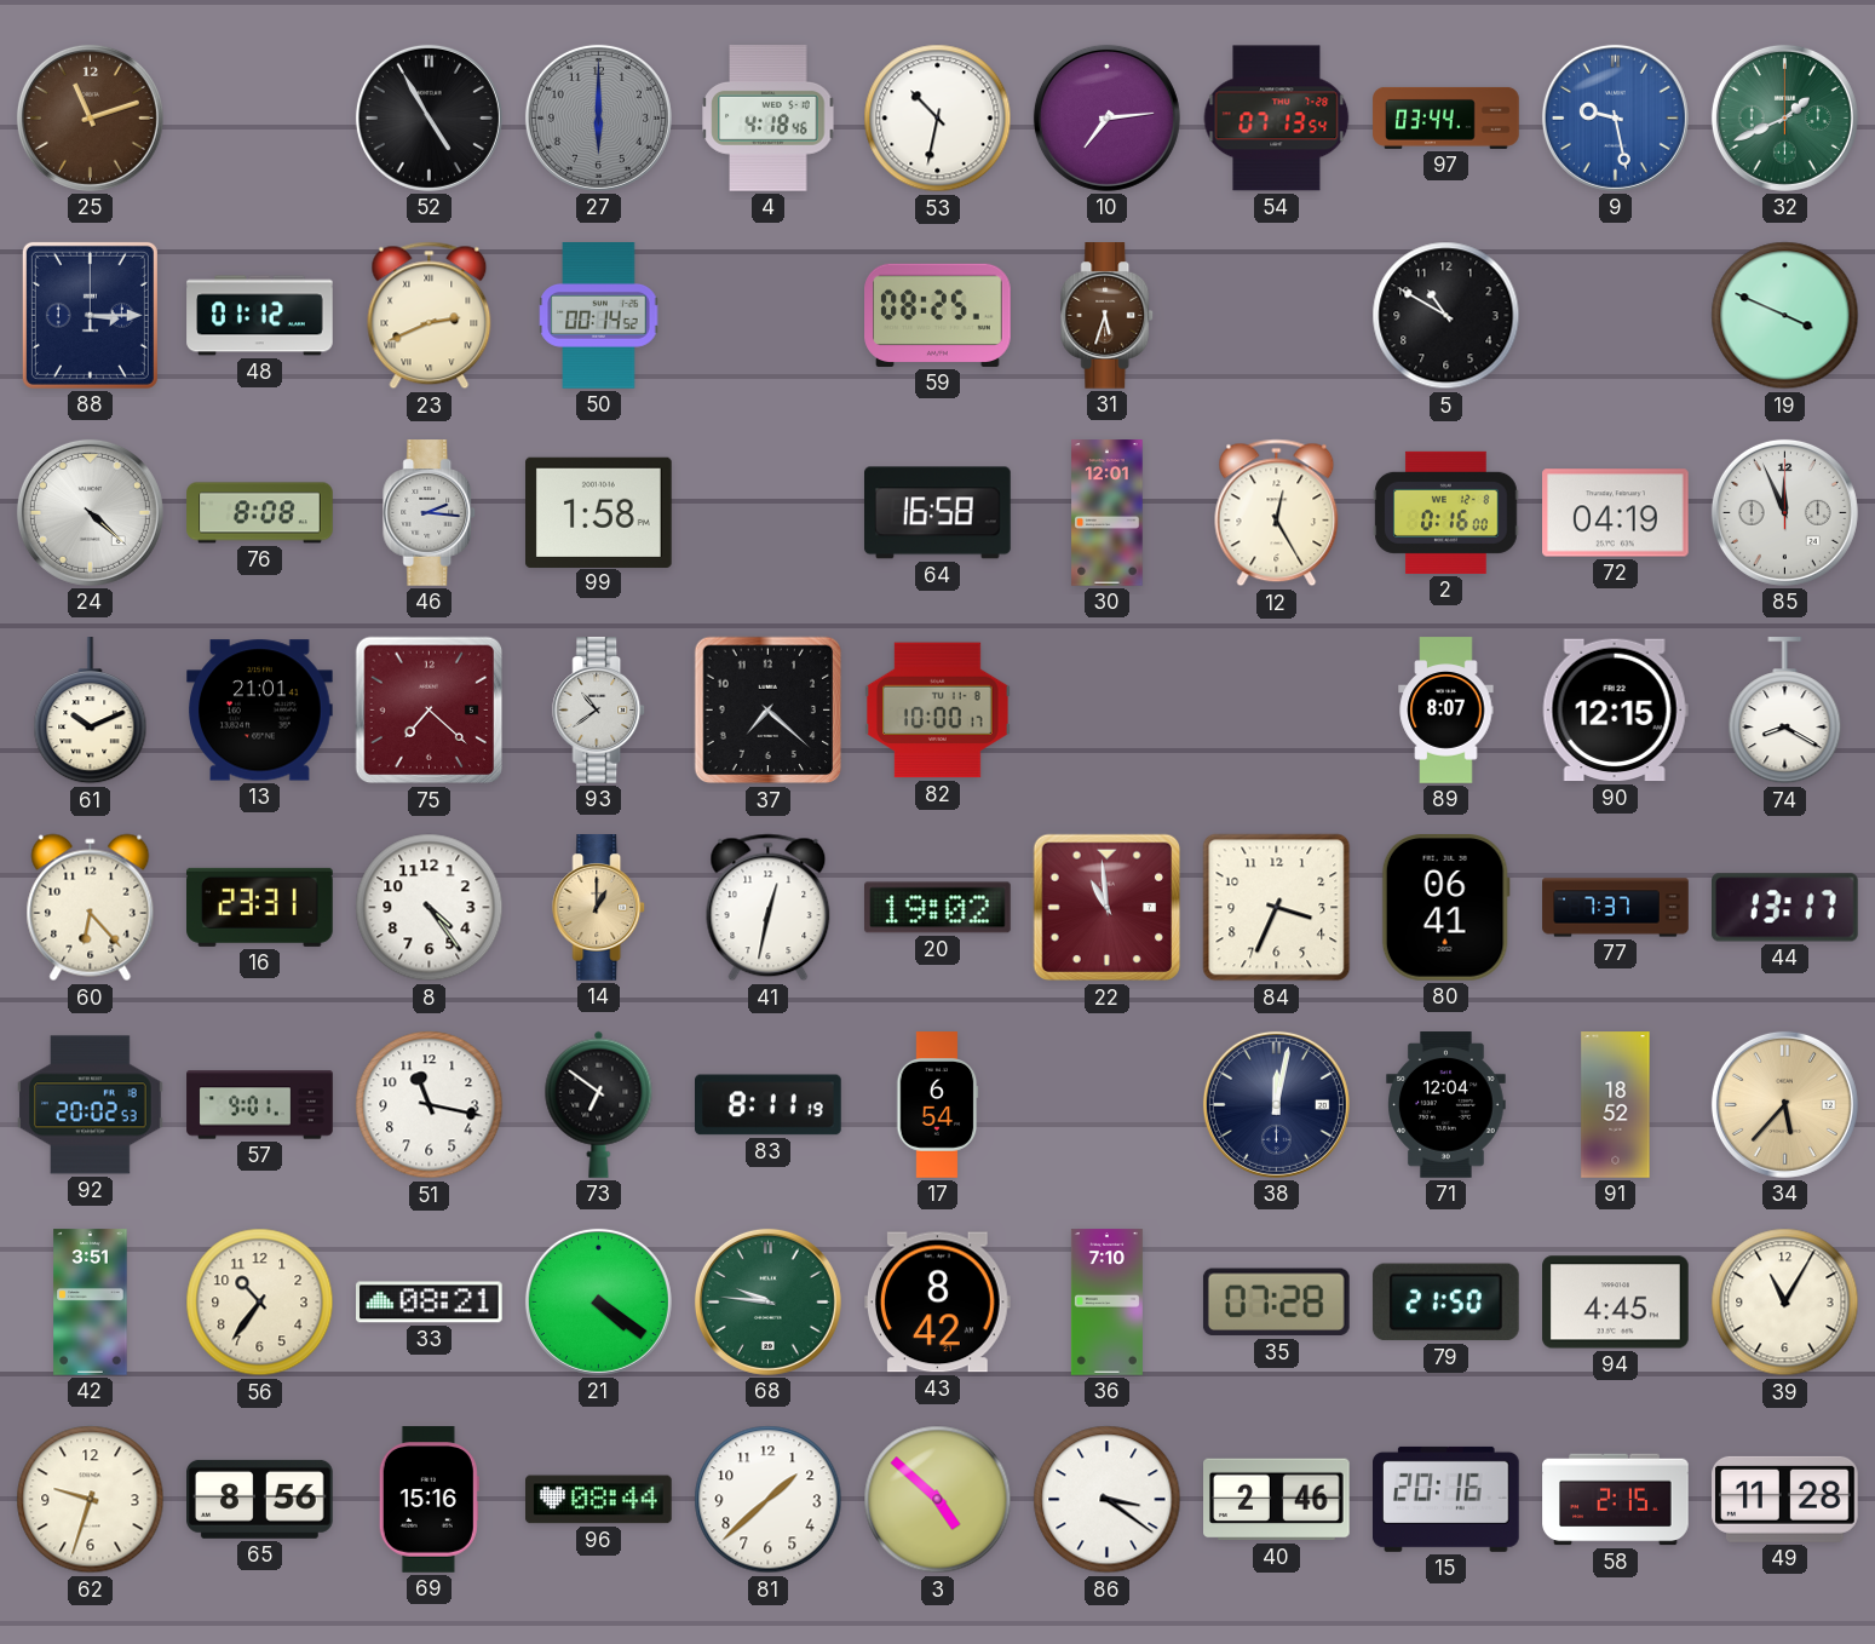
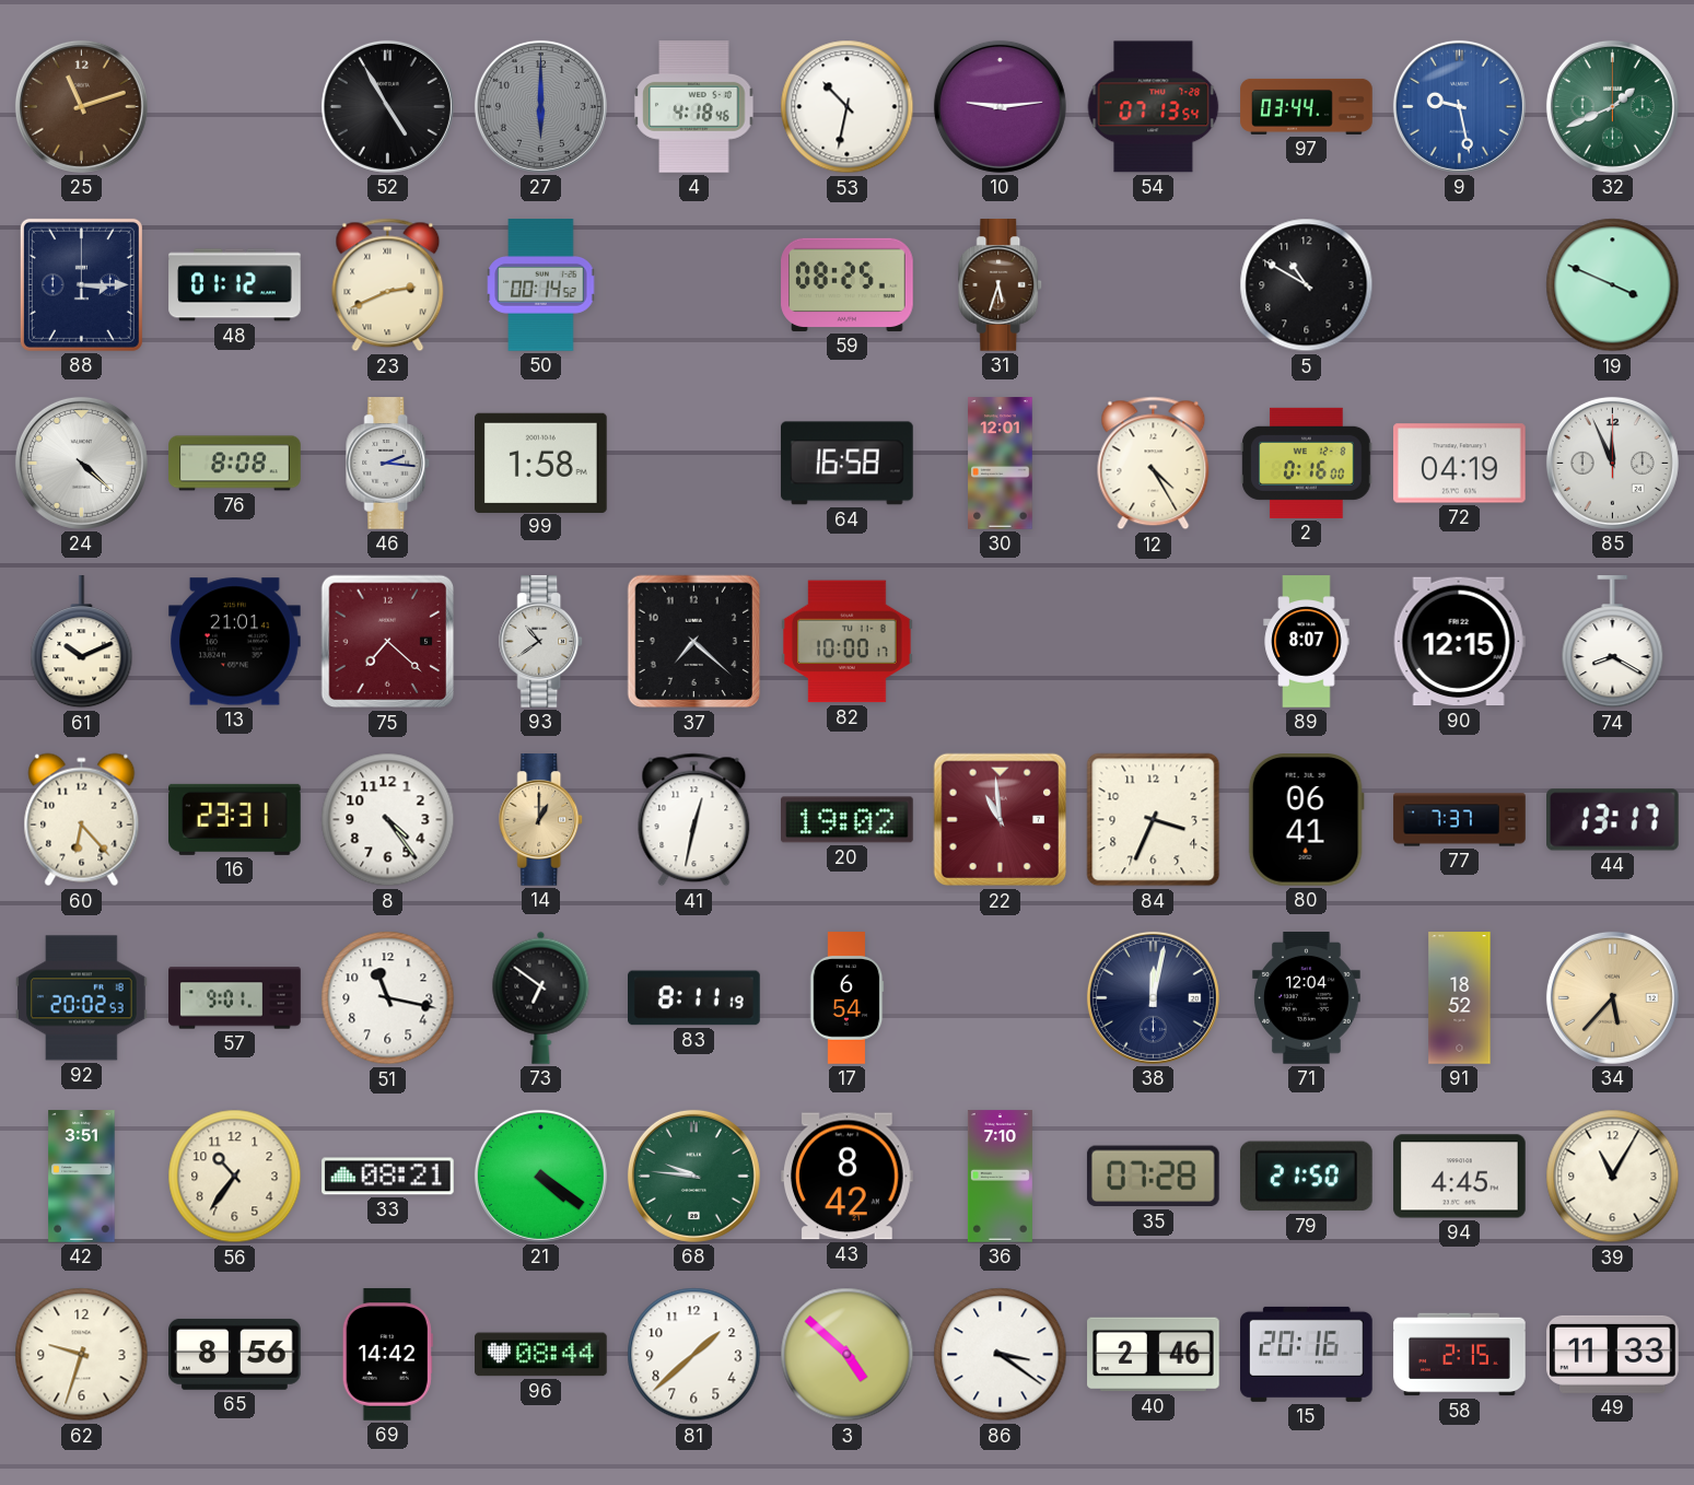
10: 7:14 -> 9:14
12: 12:25 -> 4:25
69: 15:16 -> 14:42
49: 11:28 -> 11:33
